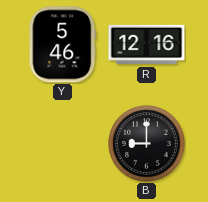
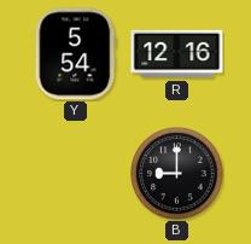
Y: 5:46 -> 5:54
